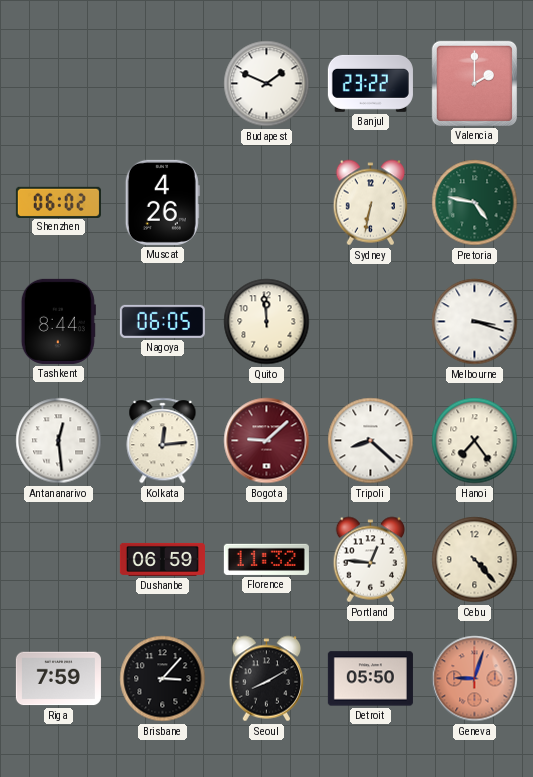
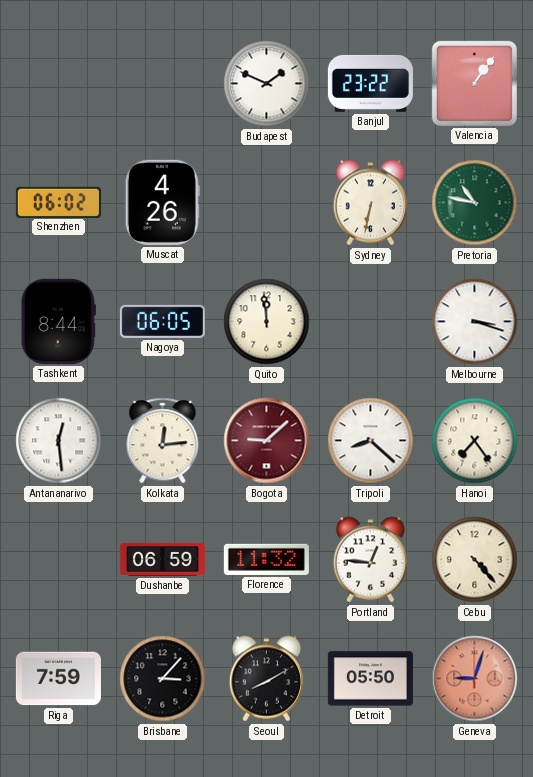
Valencia: 2:00 -> 1:06
Pretoria: 4:47 -> 10:47
